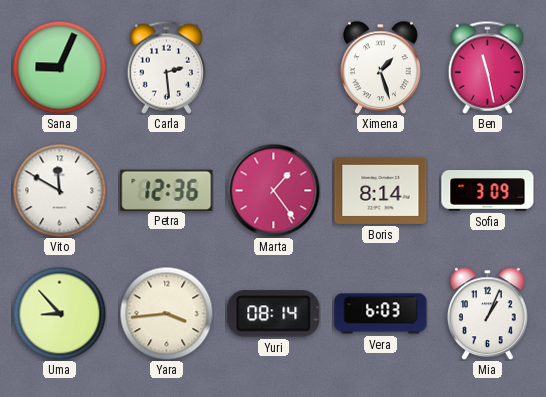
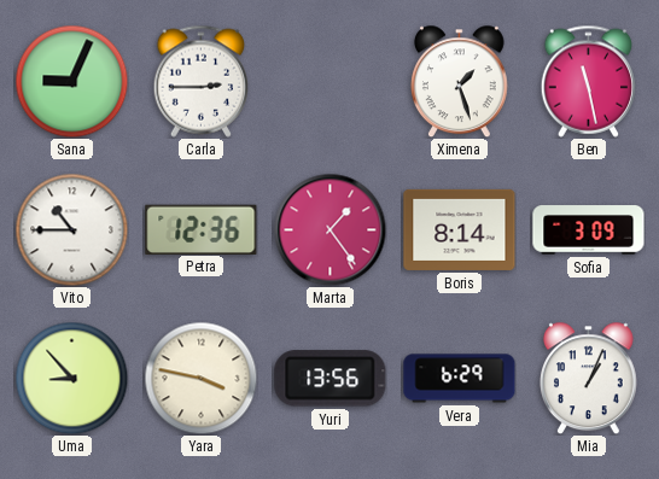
Carla: 2:29 -> 2:45
Vito: 11:50 -> 10:45
Yara: 3:44 -> 3:47
Yuri: 08:14 -> 13:56
Vera: 6:03 -> 6:29
